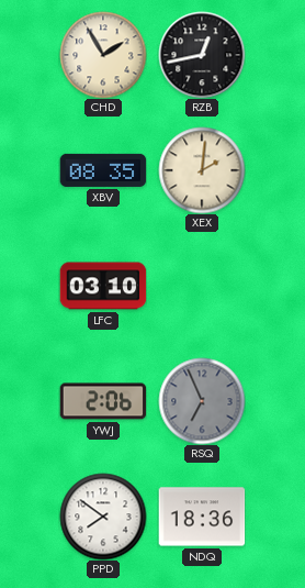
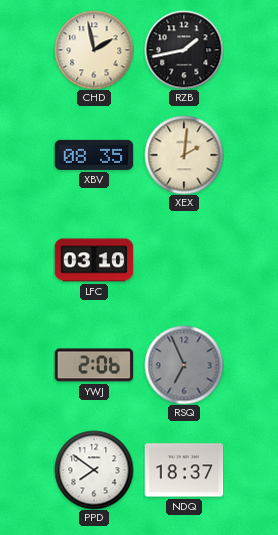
CHD: 1:55 -> 1:58
RZB: 12:43 -> 1:43
NDQ: 18:36 -> 18:37
